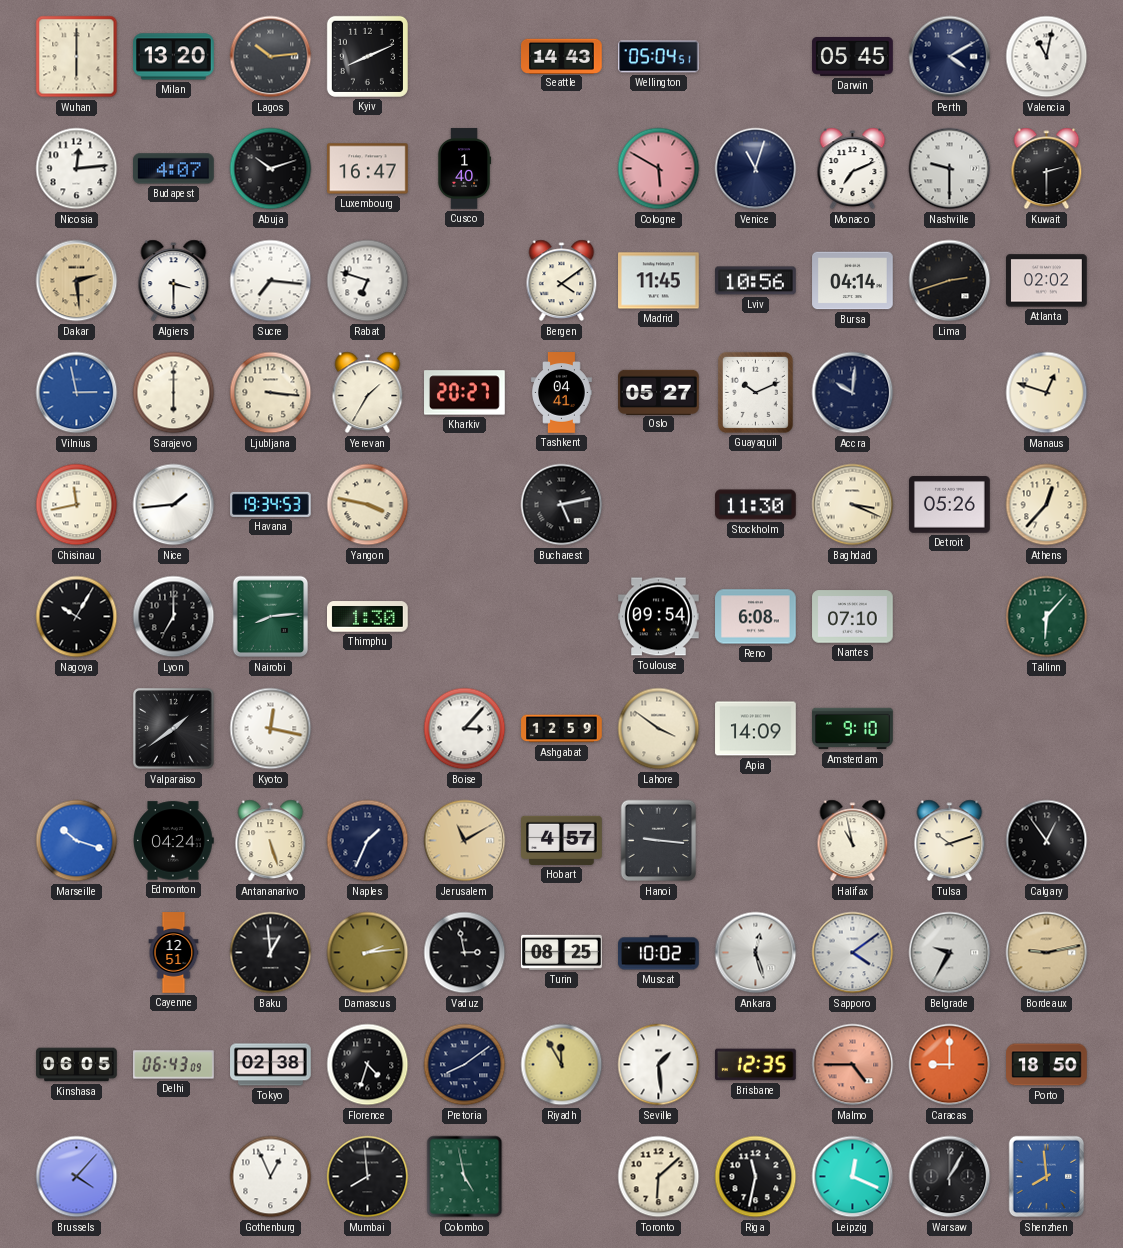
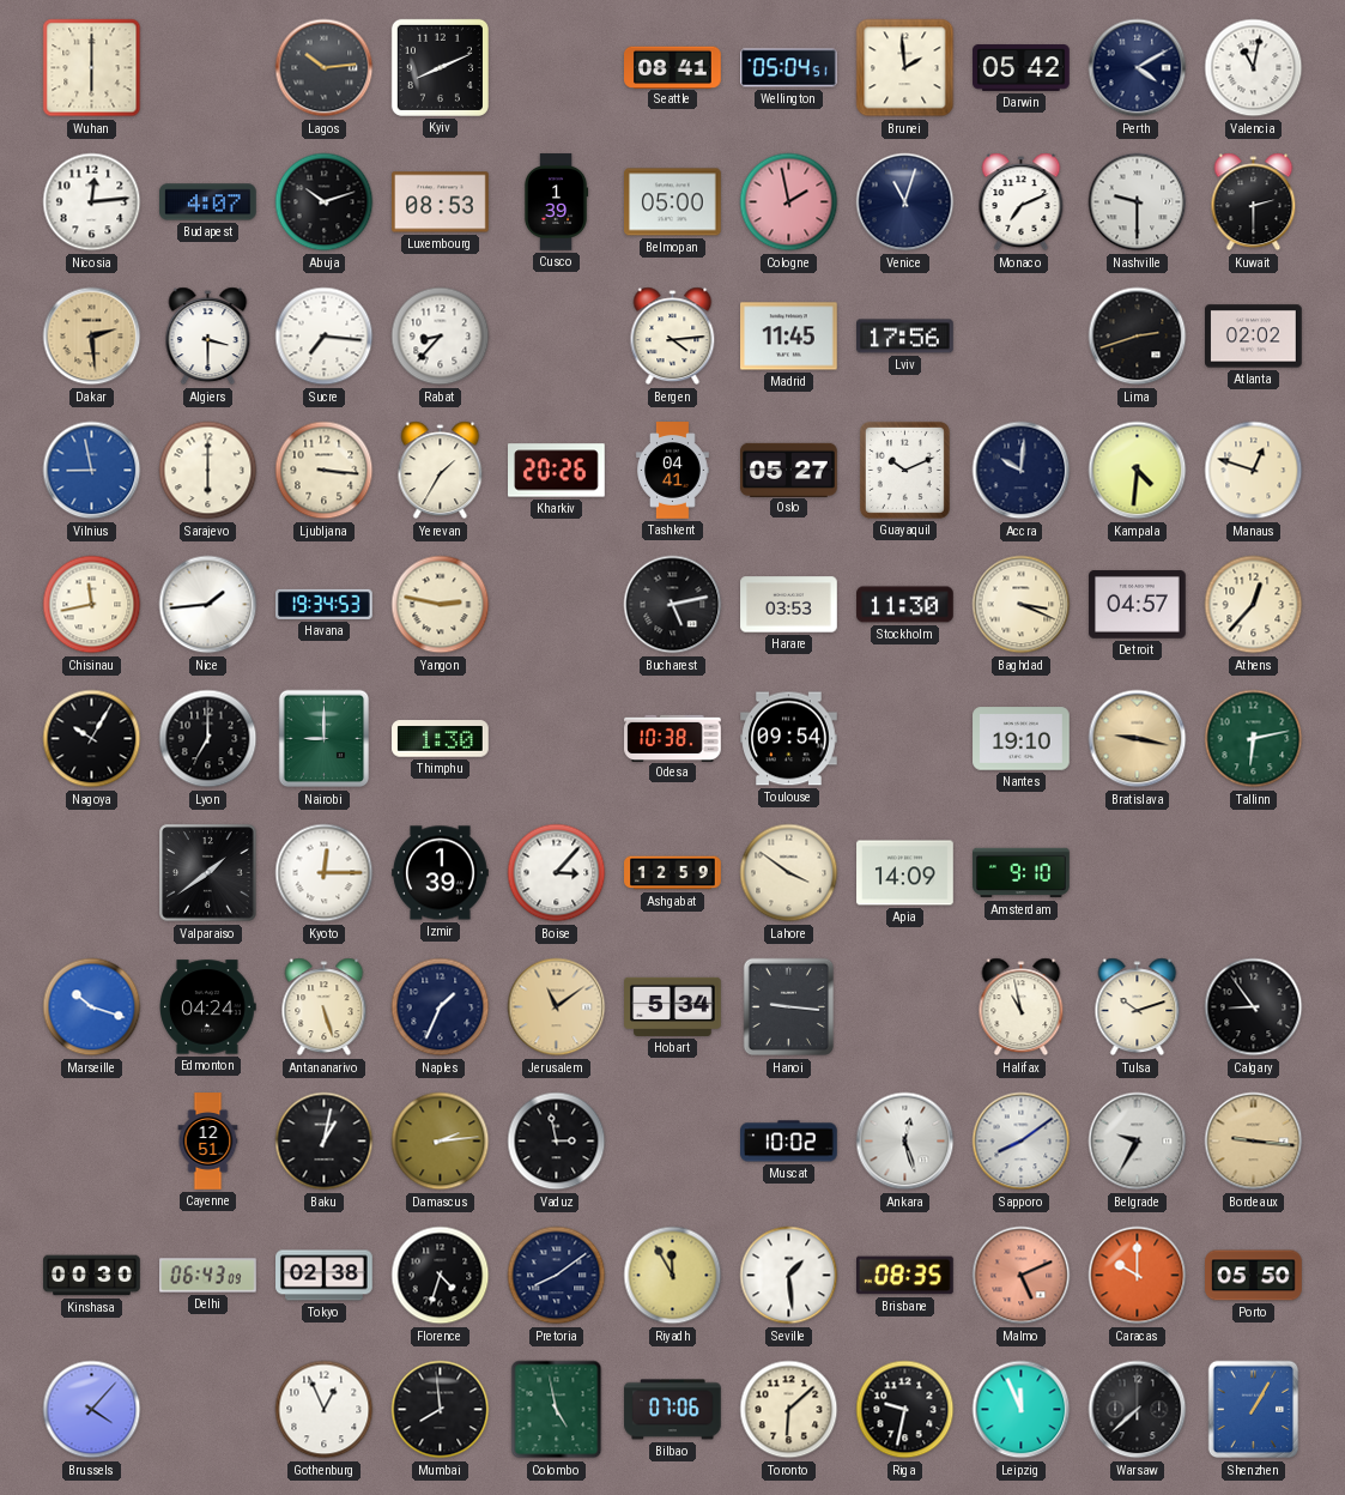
Milan: 13:20 -> none
Seattle: 14:43 -> 08:41
Brunei: none -> 1:59
Darwin: 05:45 -> 05:42
Luxembourg: 16:47 -> 08:53
Cusco: 1:40 -> 1:39
Belmopan: none -> 05:00
Cologne: 5:50 -> 1:58
Rabat: 6:48 -> 8:37
Bergen: 4:09 -> 4:14
Lviv: 10:56 -> 17:56
Bursa: 04:14 -> none
Vilnius: 2:58 -> 8:58
Kharkiv: 20:27 -> 20:26
Kampala: none -> 4:31
Yangon: 3:47 -> 2:47
Harare: none -> 03:53
Detroit: 05:26 -> 04:57
Nairobi: 8:14 -> 9:00
Odesa: none -> 10:38
Reno: 6:08 -> none
Nantes: 07:10 -> 19:10
Bratislava: none -> 9:17
Tallinn: 6:07 -> 6:13
Kyoto: 12:17 -> 12:15
Izmir: none -> 1:39
Jerusalem: 11:10 -> 11:09
Hobart: 4:57 -> 5:34
Calgary: 12:54 -> 8:54
Baku: 12:59 -> 1:02
Turin: 08:25 -> none
Sapporo: 4:09 -> 8:09
Bordeaux: 9:13 -> 9:16
Kinshasa: 06:05 -> 00:30
Brisbane: 12:35 -> 08:35
Malmo: 4:45 -> 5:11
Caracas: 9:00 -> 10:00
Porto: 18:50 -> 05:50
Bilbao: none -> 07:06
Riga: 11:32 -> 9:32
Leipzig: 12:19 -> 11:56
Warsaw: 1:05 -> 7:38
Shenzhen: 7:59 -> 1:05
